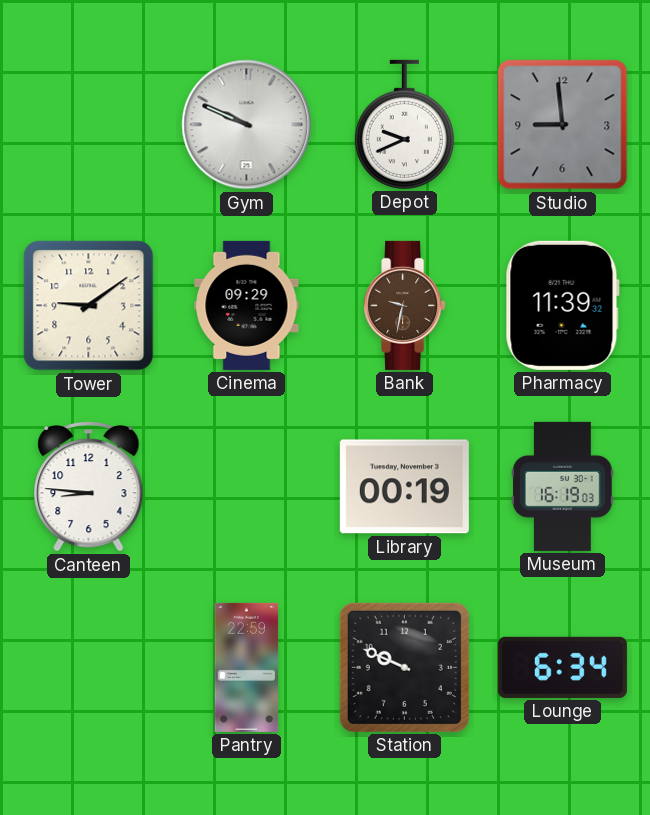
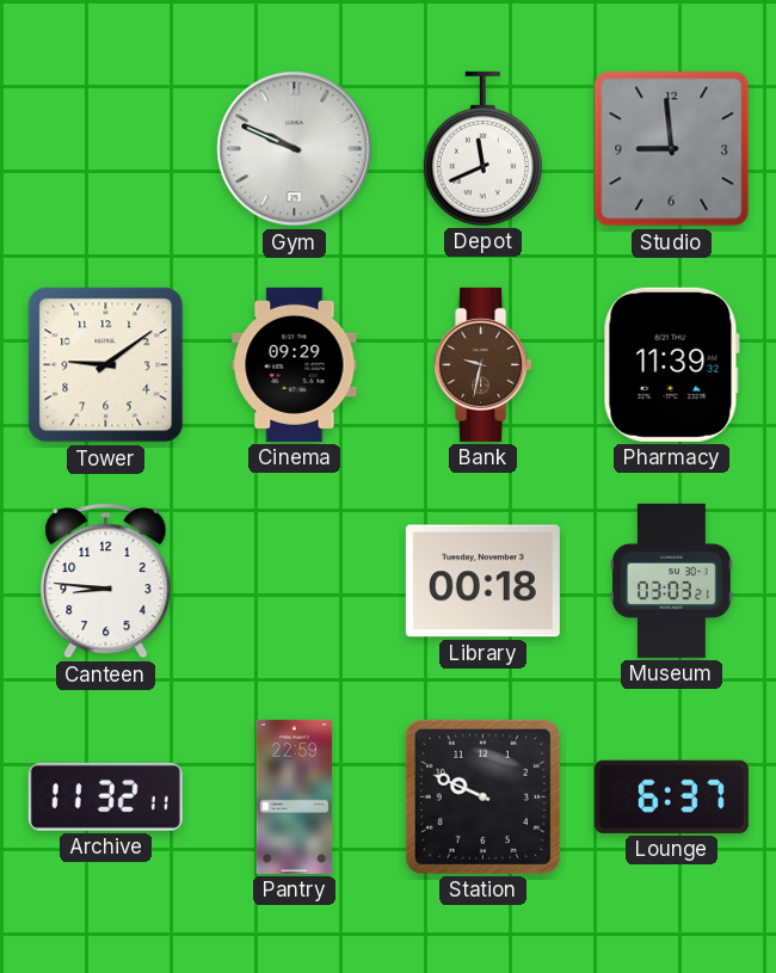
Depot: 9:41 -> 11:41
Library: 00:19 -> 00:18
Museum: 16:19 -> 03:03
Archive: none -> 11:32
Lounge: 6:34 -> 6:37
